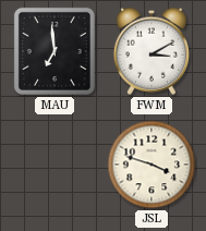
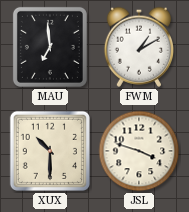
FWM: 3:10 -> 1:10
XUX: none -> 10:30
